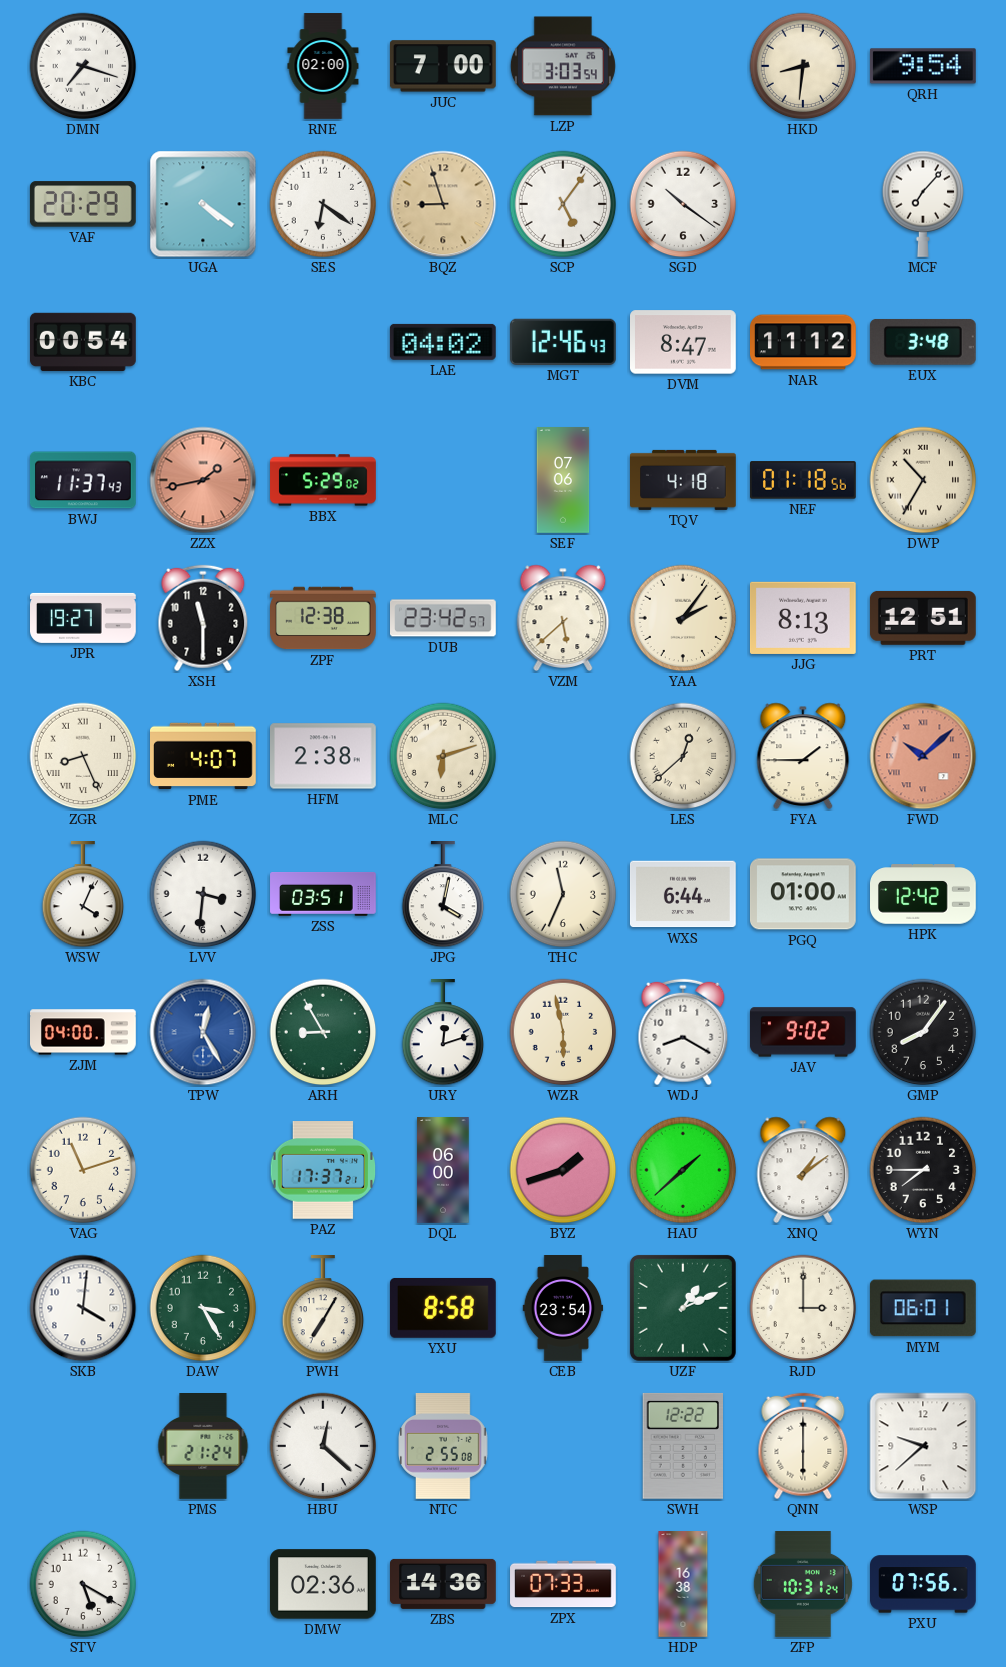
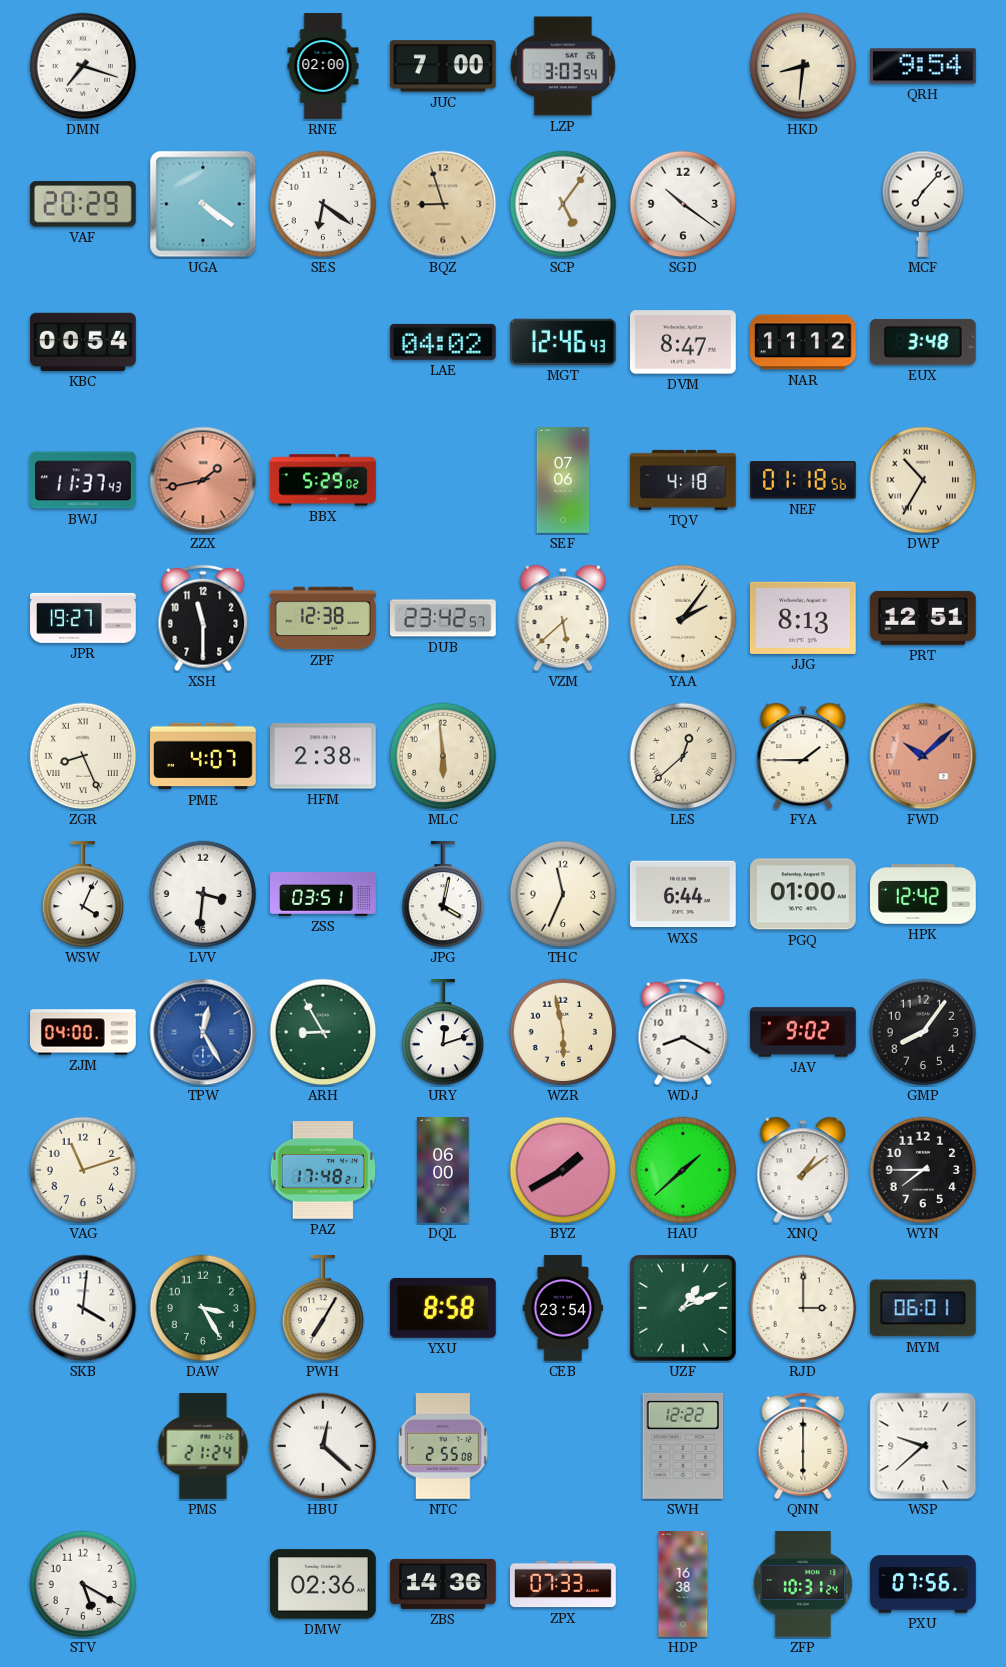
MLC: 6:12 -> 5:59
PAZ: 17:37 -> 17:48
BYZ: 1:42 -> 1:40
